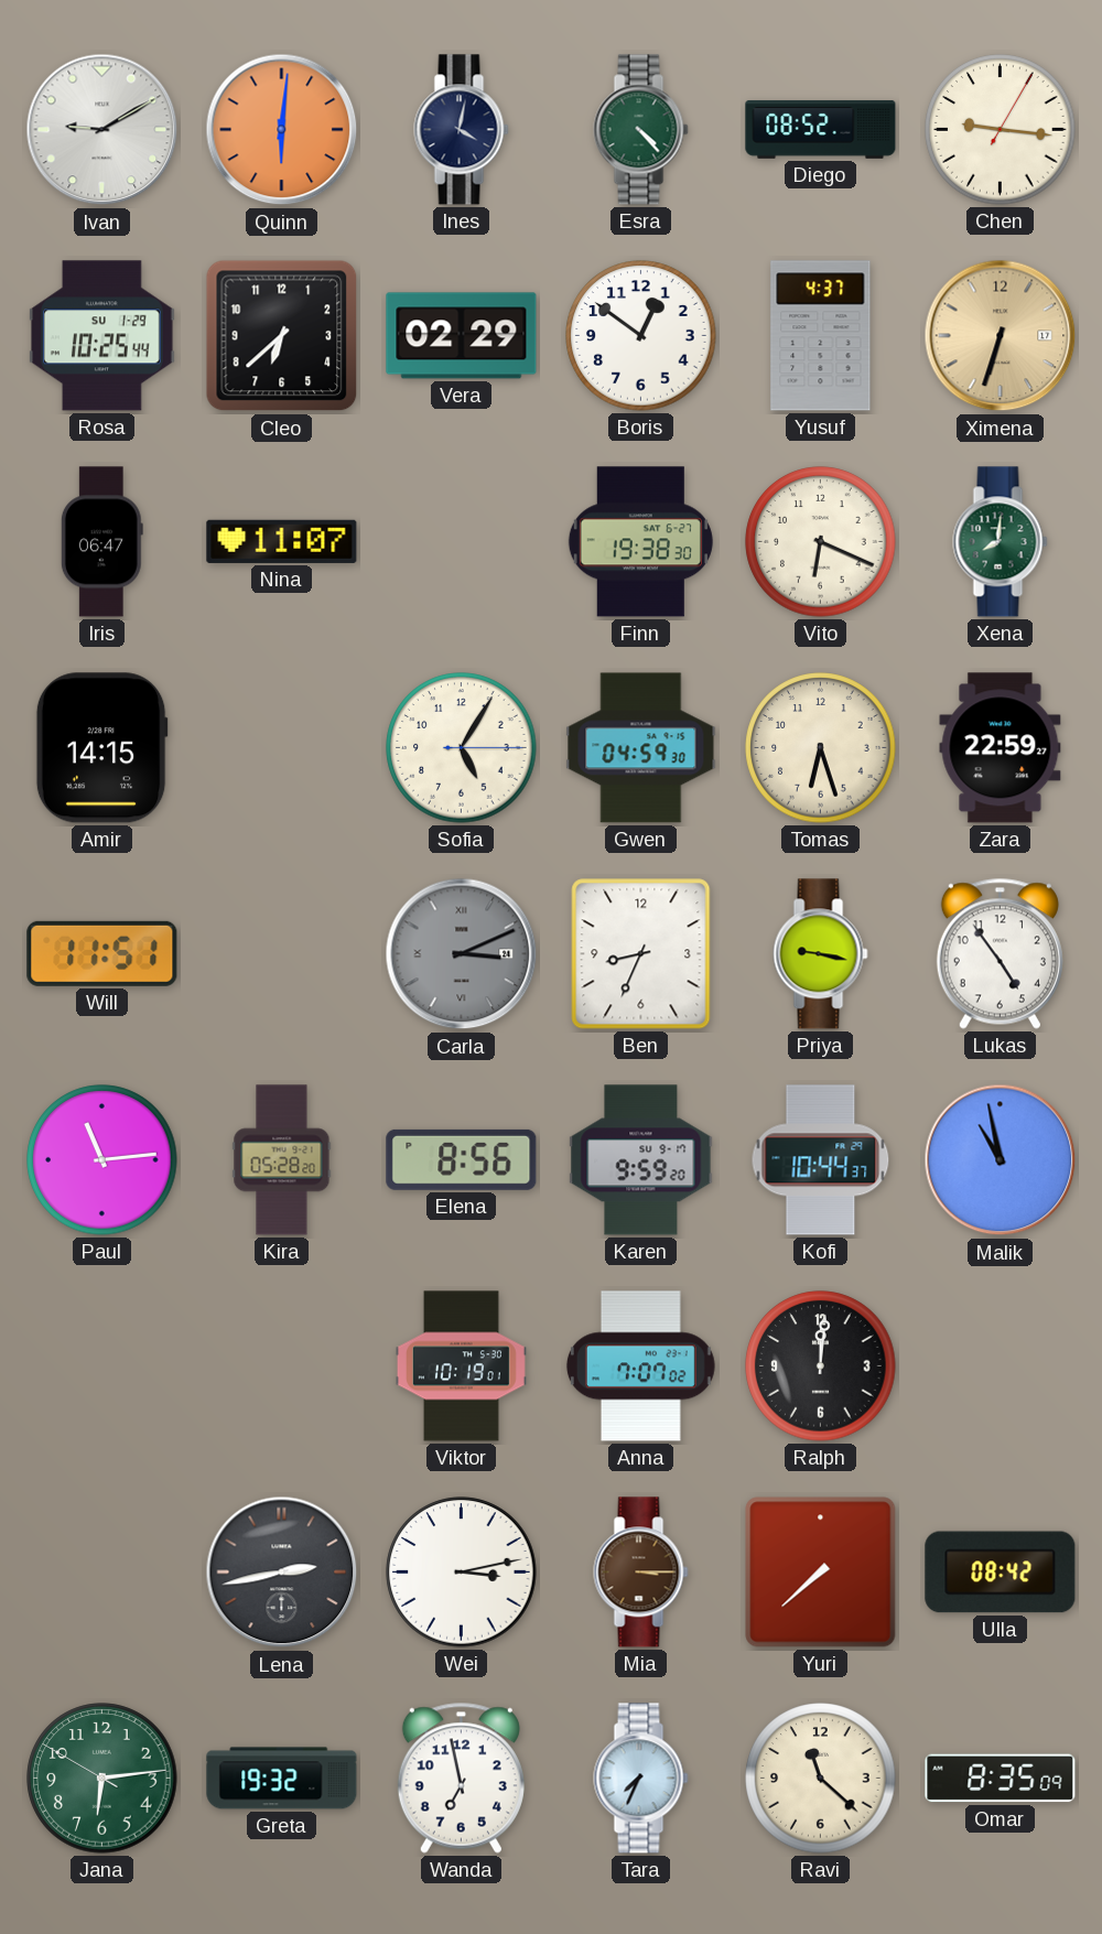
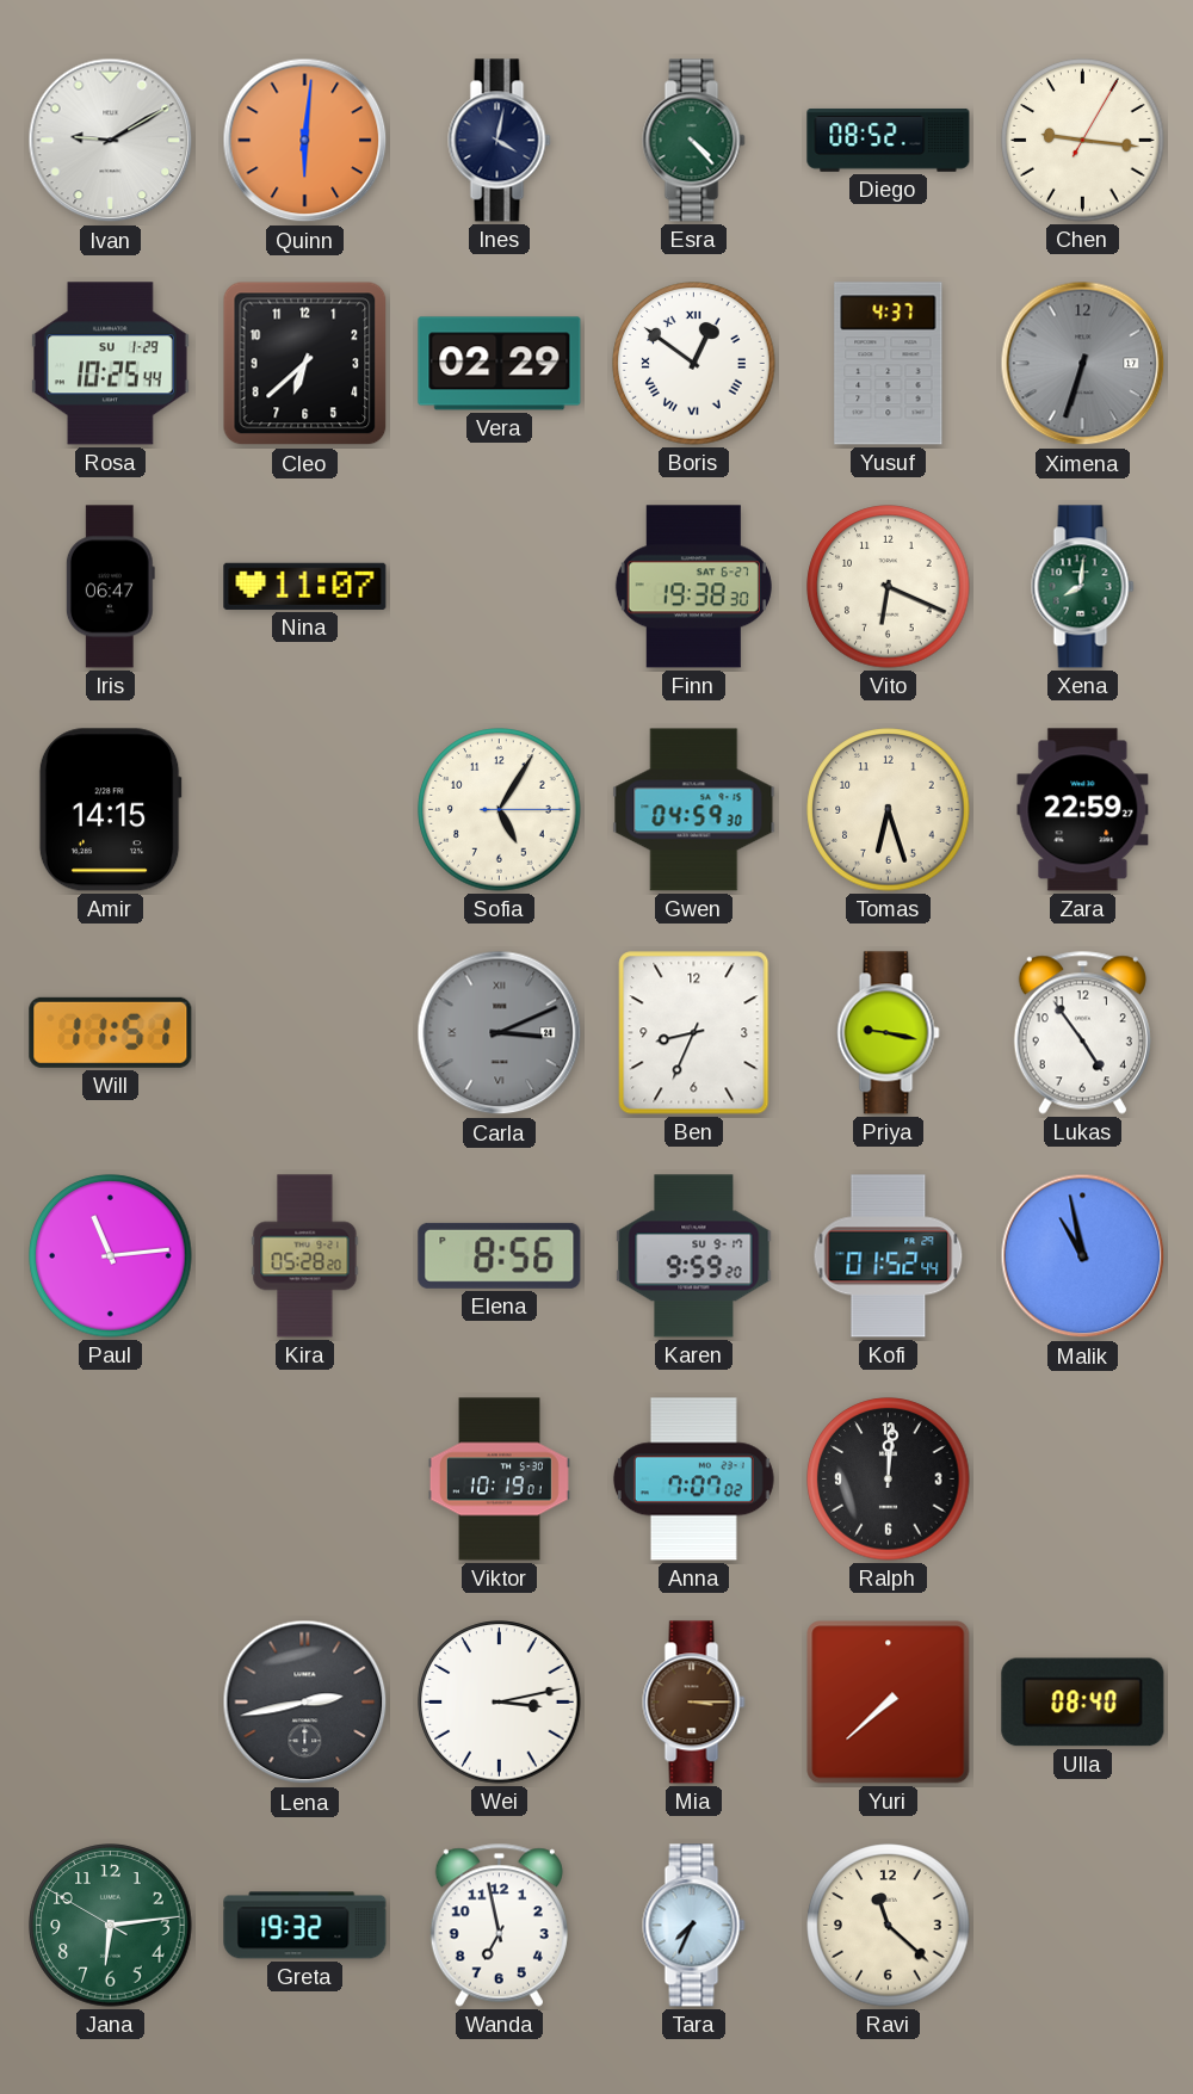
Boris numerals: Arabic -> Roman
Ximena dial: champagne -> grey
Kofi: 10:44 -> 01:52
Ulla: 08:42 -> 08:40
Omar: 8:35 -> none
